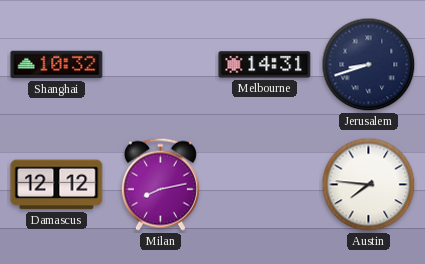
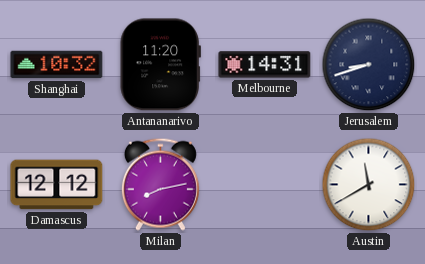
Antananarivo: none -> 11:20
Austin: 7:46 -> 11:40
